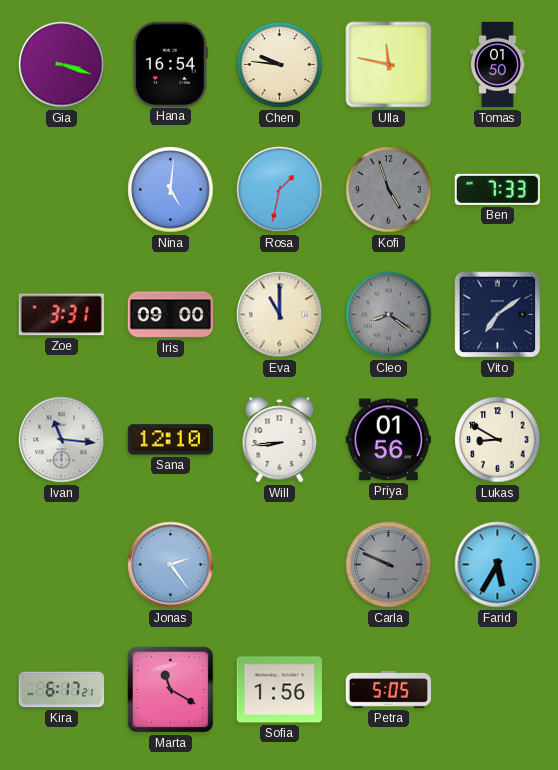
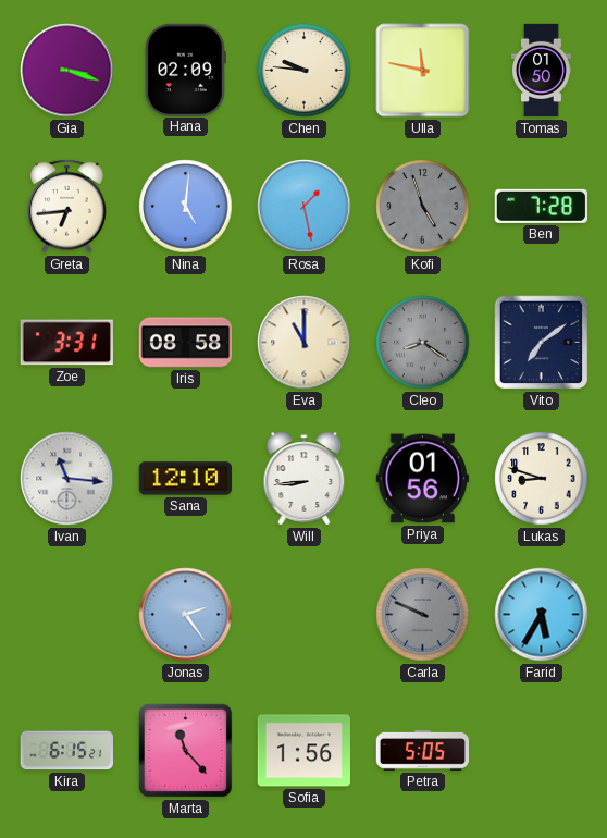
Hana: 16:54 -> 02:09
Greta: none -> 6:44
Rosa: 1:32 -> 1:28
Ben: 7:33 -> 7:28
Iris: 09:00 -> 08:58
Lukas: 8:50 -> 8:48
Kira: 6:17 -> 6:15
Marta: 11:20 -> 11:23
